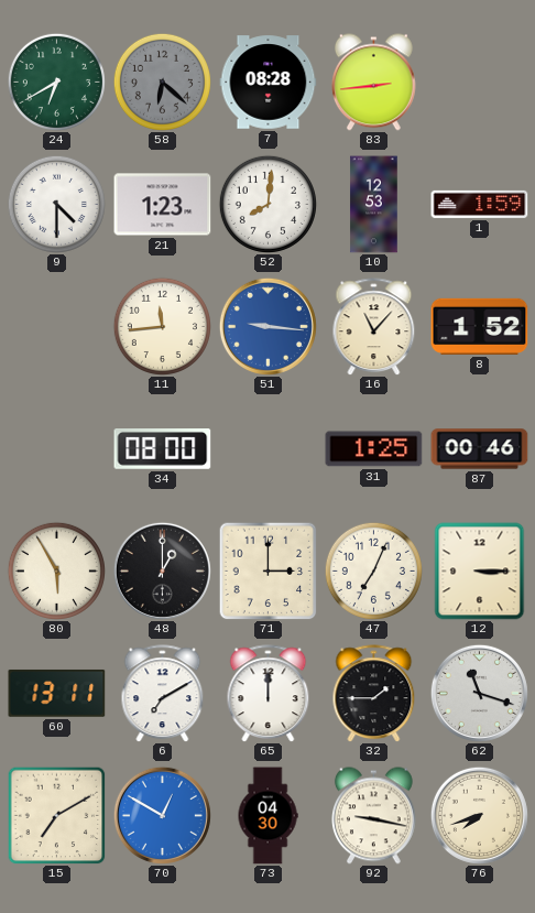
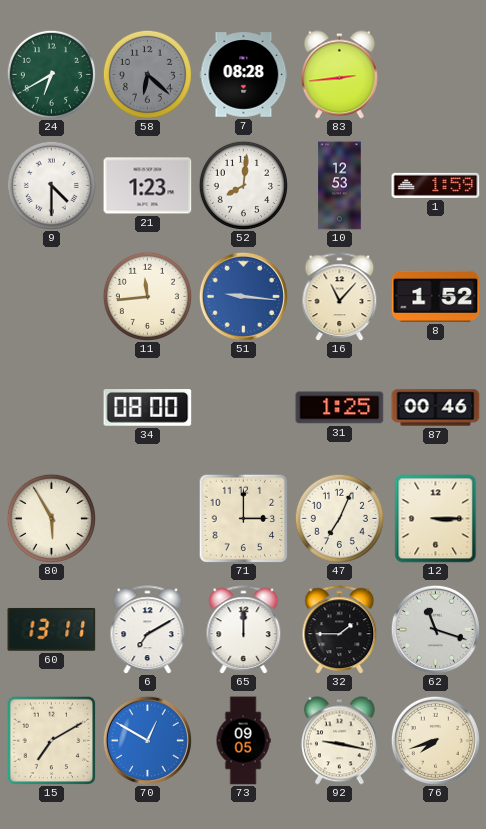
48: 1:00 -> none
73: 04:30 -> 09:05
